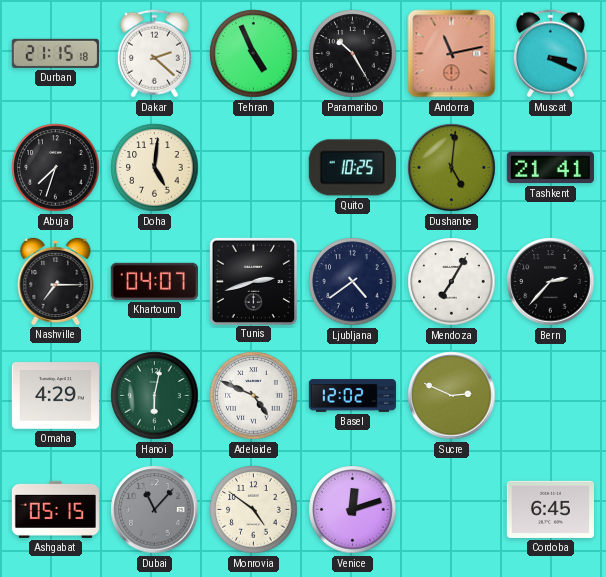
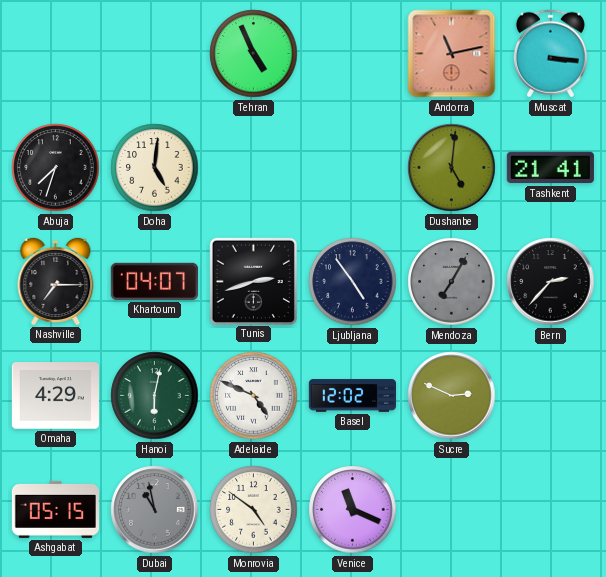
Durban: 21:15 -> none
Dakar: 2:22 -> none
Paramaribo: 10:25 -> none
Muscat: 3:19 -> 3:16
Quito: 10:25 -> none
Ljubljana: 4:39 -> 4:54
Mendoza dial: white -> grey
Dubai: 11:07 -> 10:58
Venice: 12:12 -> 11:19
Cordoba: 6:45 -> none
